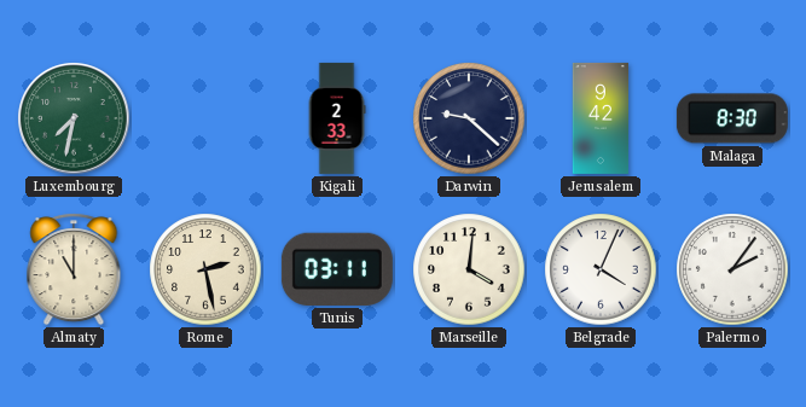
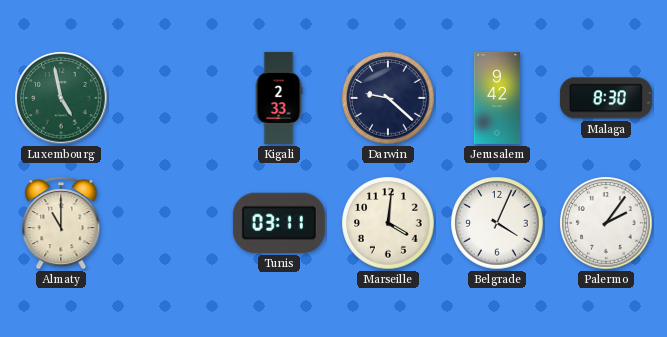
Luxembourg: 7:32 -> 4:58
Rome: 2:28 -> none
